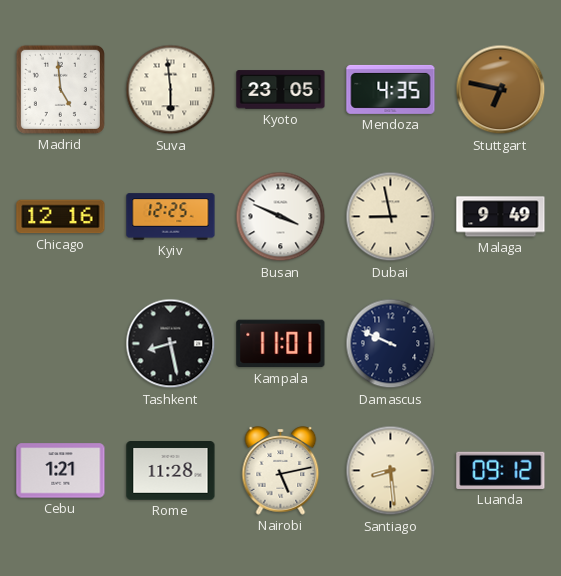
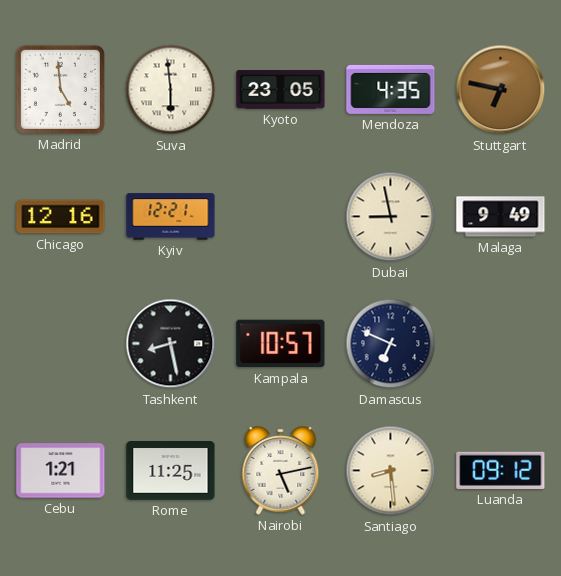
Kyiv: 12:25 -> 12:21
Busan: 3:49 -> none
Kampala: 11:01 -> 10:57
Damascus: 9:49 -> 6:49
Rome: 11:28 -> 11:25
